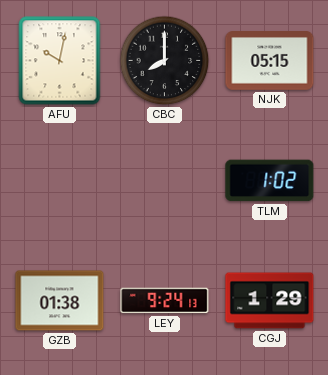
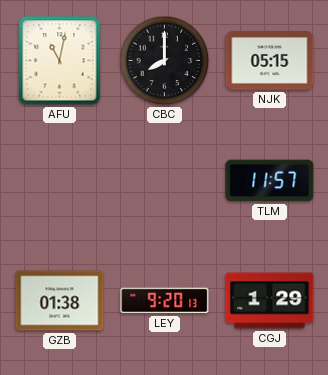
AFU: 10:02 -> 11:02
TLM: 1:02 -> 11:57
LEY: 9:24 -> 9:20
